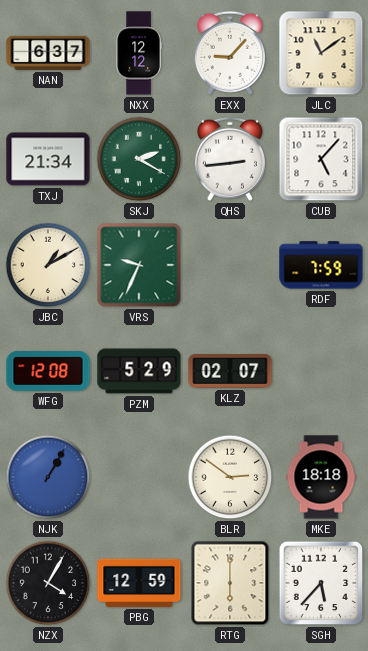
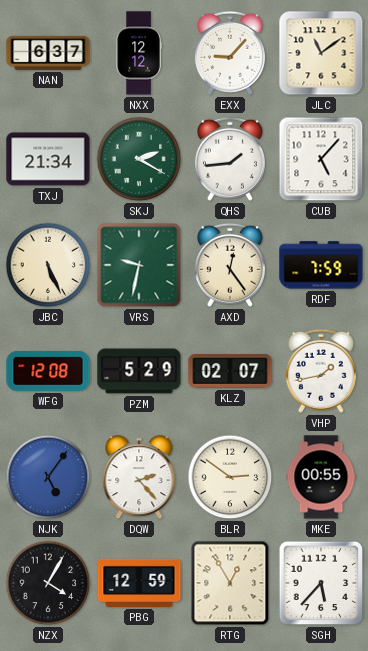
QHS: 2:44 -> 1:44
JBC: 1:10 -> 5:26
VRS: 9:34 -> 9:32
AXD: none -> 12:24
VHP: none -> 1:43
NJK: 1:05 -> 5:06
DQW: none -> 2:23
MKE: 18:18 -> 00:55
RTG: 6:00 -> 12:55
